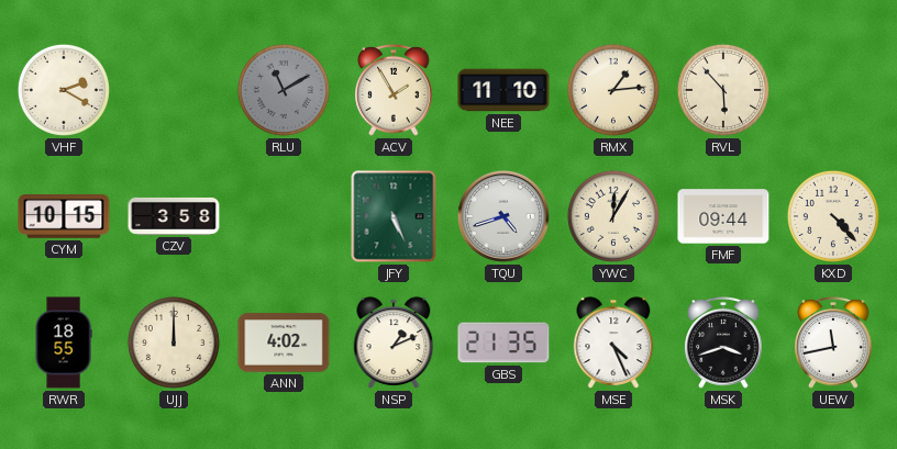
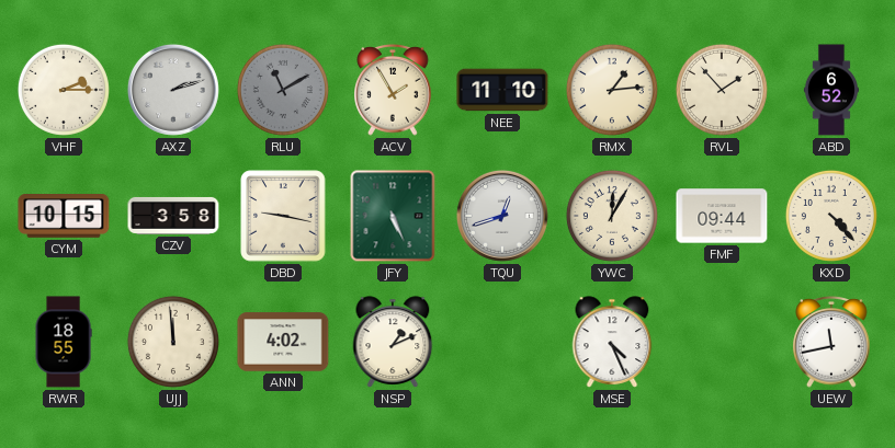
VHF: 2:20 -> 2:15
AXZ: none -> 2:12
RVL: 5:53 -> 1:53
ABD: none -> 6:52
DBD: none -> 9:17
TQU: 4:42 -> 12:42
UJJ: 12:00 -> 11:59
GBS: 21:35 -> none
MSK: 3:42 -> none
